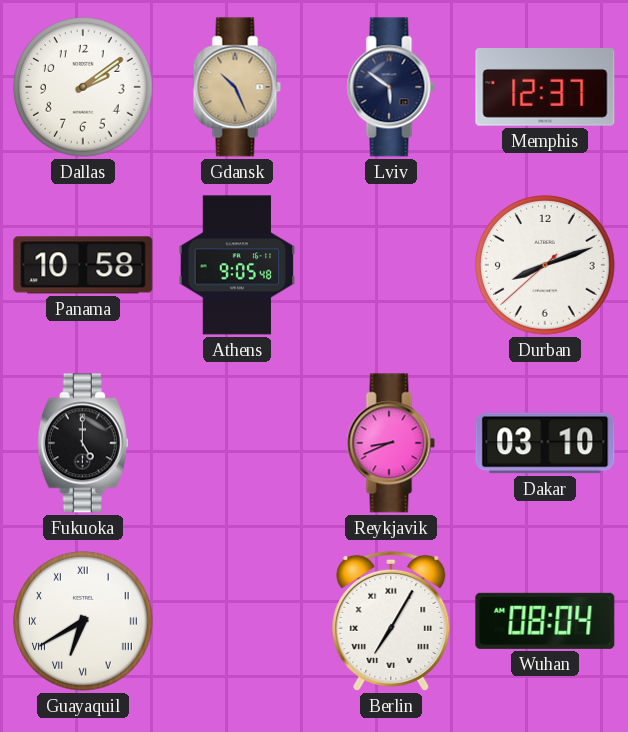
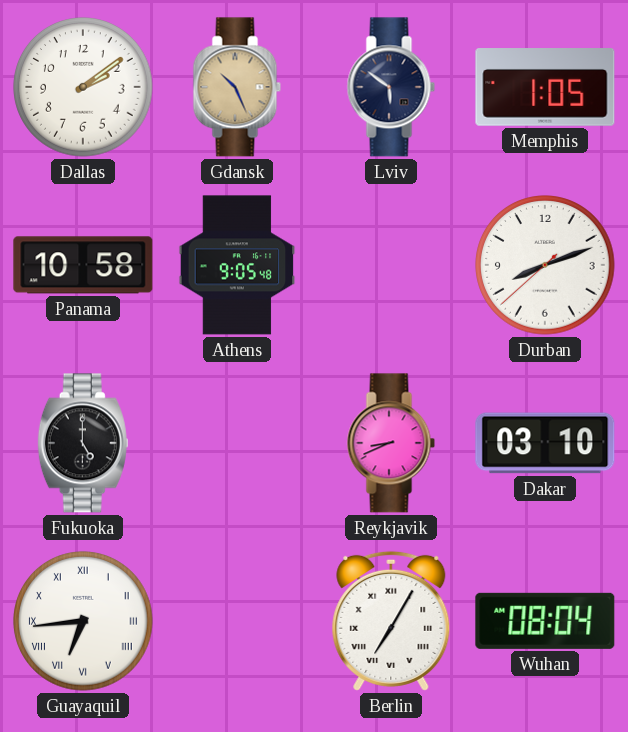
Memphis: 12:37 -> 1:05
Guayaquil: 6:40 -> 6:44
